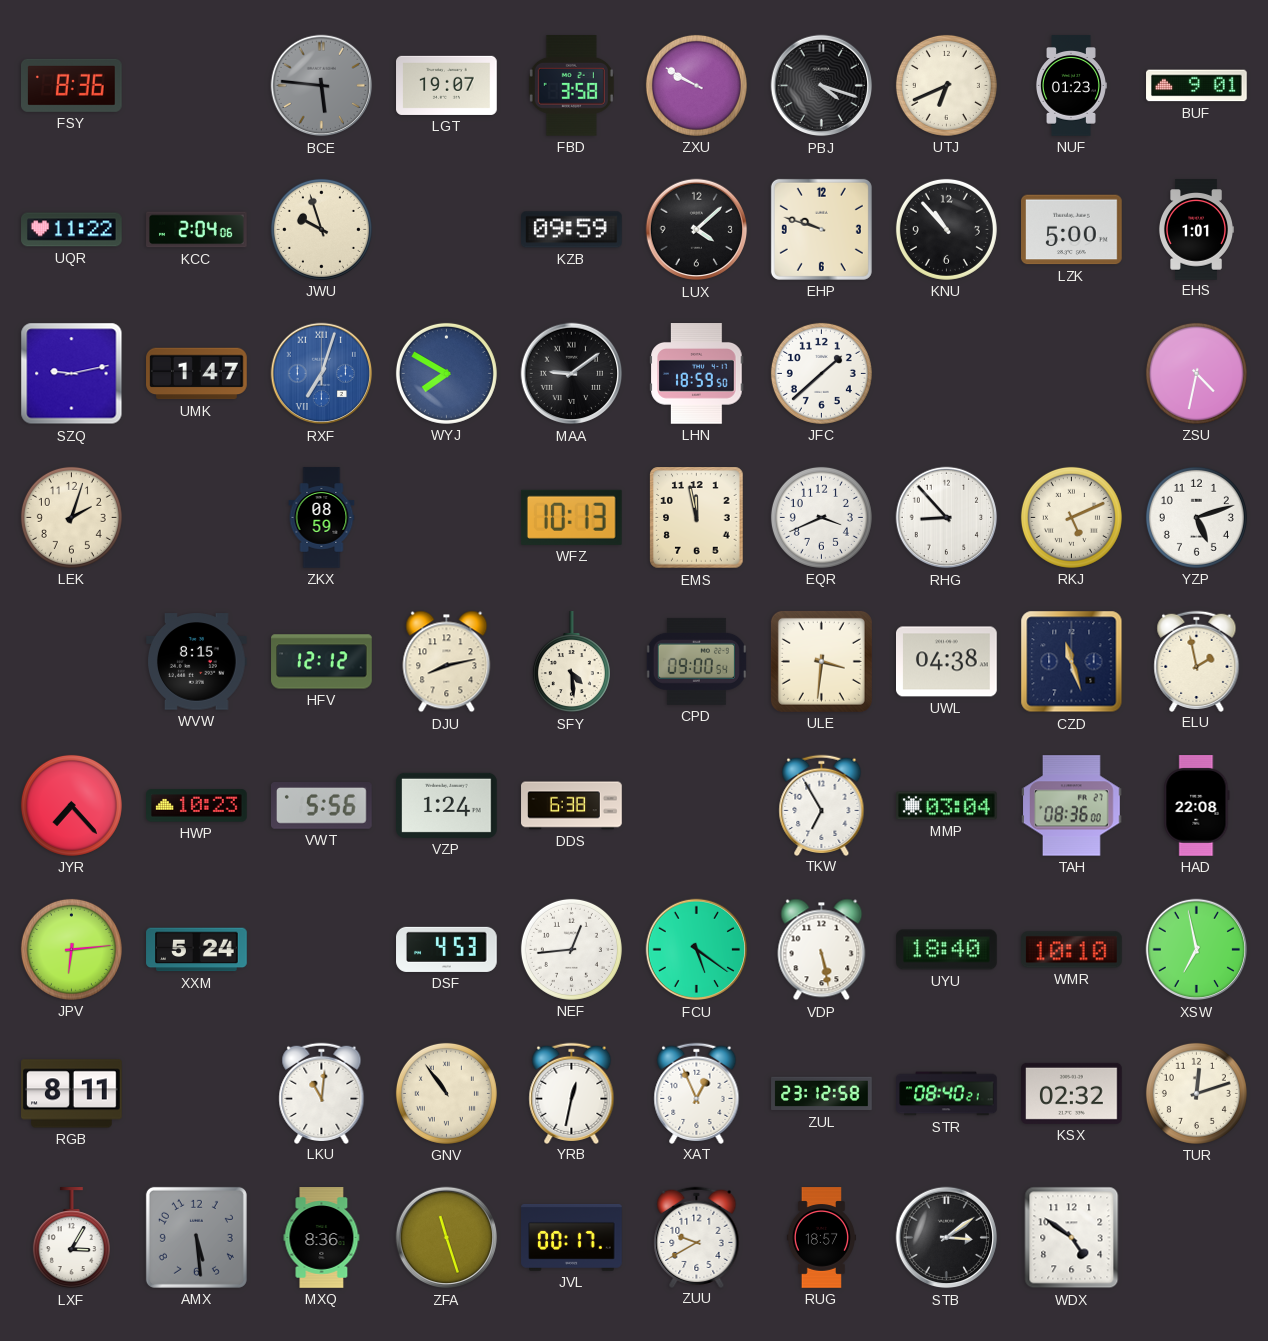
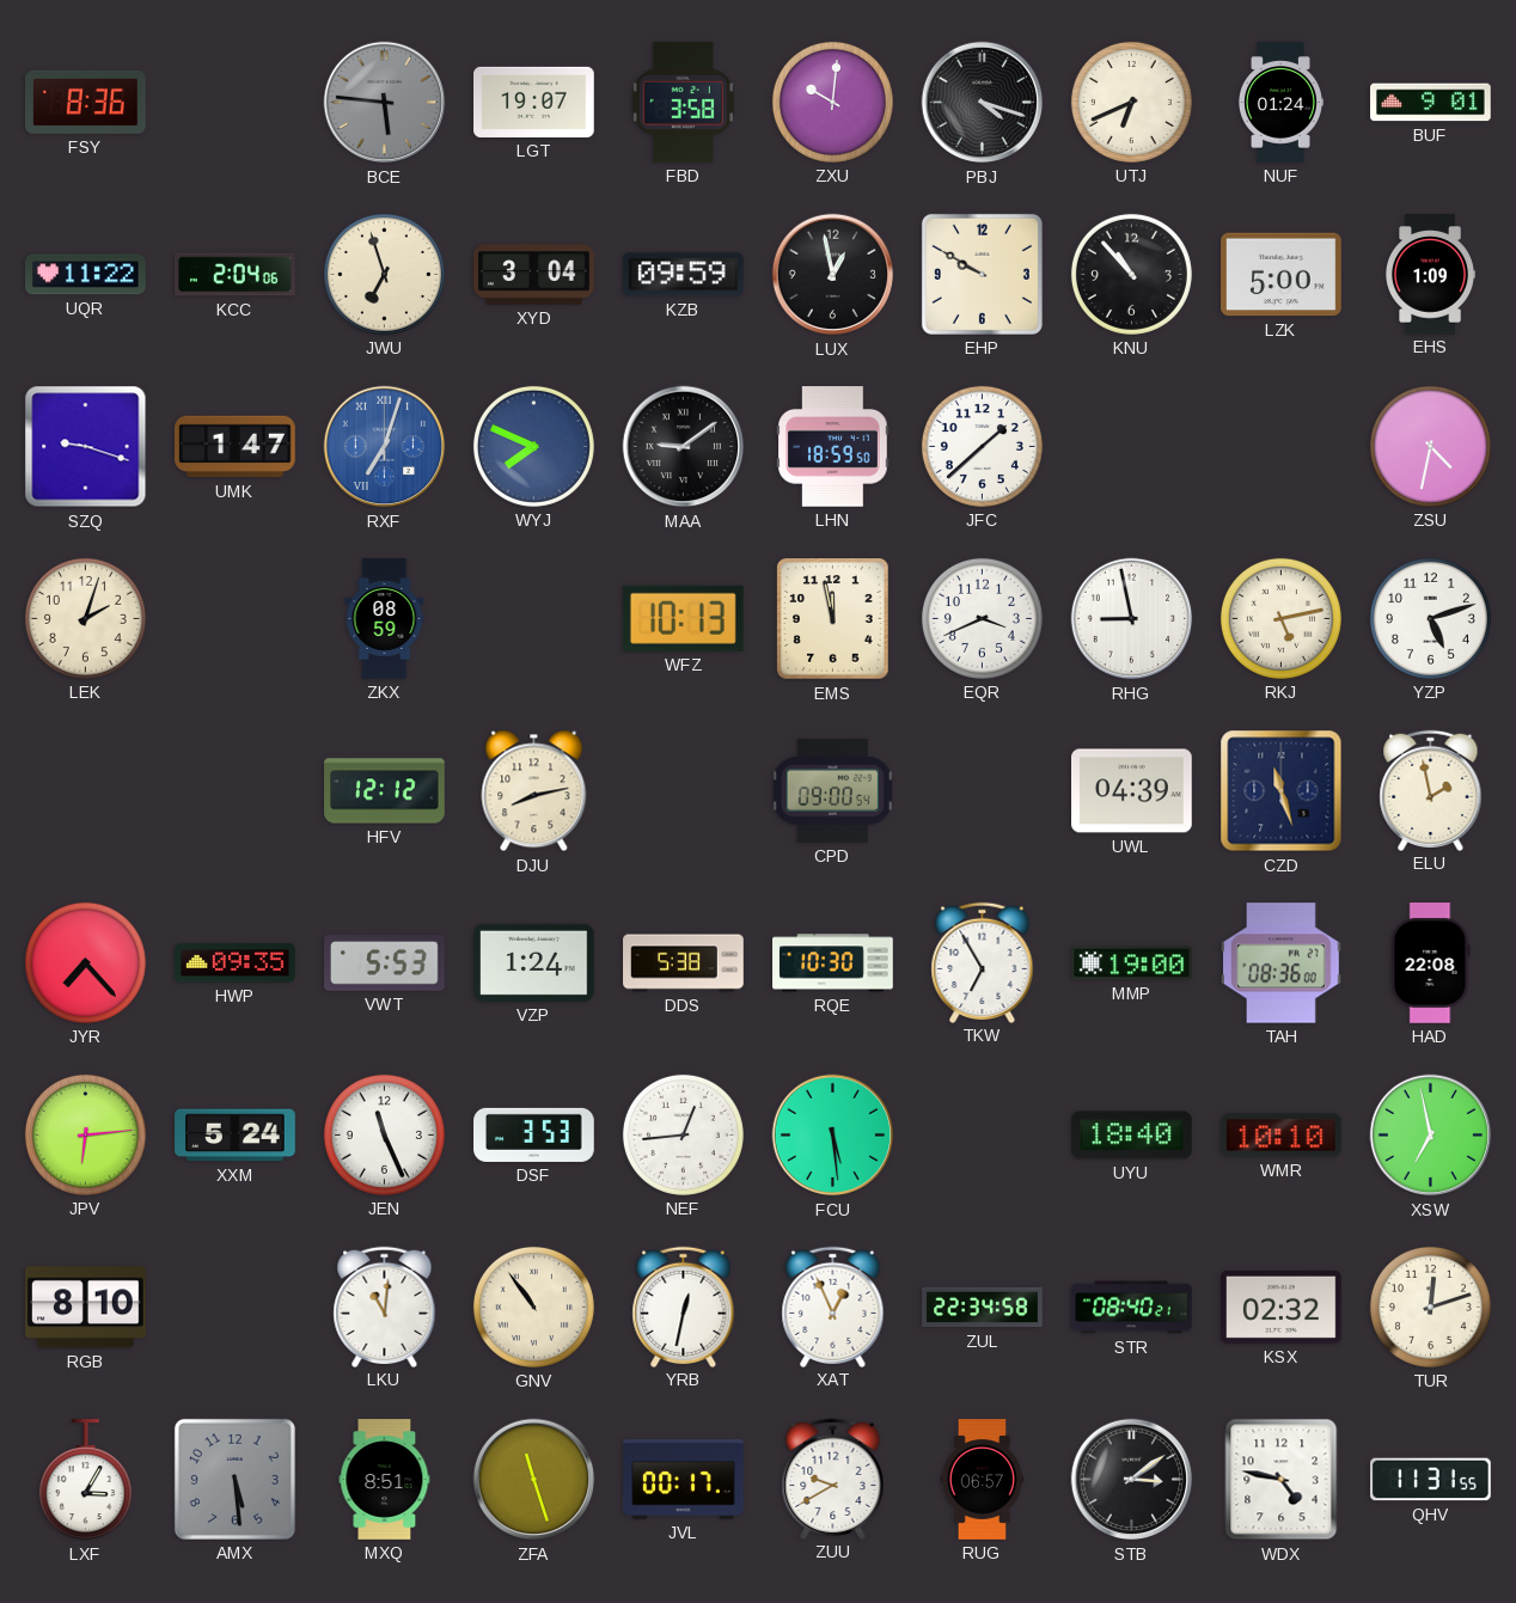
ZXU: 9:50 -> 10:01
NUF: 01:23 -> 01:24
JWU: 9:57 -> 6:57
XYD: none -> 3:04
LUX: 4:08 -> 12:58
EHP: 9:48 -> 9:50
EHS: 1:01 -> 1:09
SZQ: 9:13 -> 9:18
WYJ: 7:50 -> 7:49
RHG: 8:53 -> 8:58
RKJ: 5:11 -> 5:13
WVW: 8:15 -> none
SFY: 4:29 -> none
ULE: 3:31 -> none
UWL: 04:38 -> 04:39
HWP: 10:23 -> 09:35
VWT: 5:56 -> 5:53
DDS: 6:38 -> 5:38
RQE: none -> 10:30
MMP: 03:04 -> 19:00
JEN: none -> 11:26
DSF: 4:53 -> 3:53
FCU: 5:21 -> 5:29
VDP: 5:28 -> none
RGB: 8:11 -> 8:10
ZUL: 23:12 -> 22:34
MXQ: 8:36 -> 8:51
RUG: 18:57 -> 06:57
WDX: 4:51 -> 4:47
QHV: none -> 11:31
